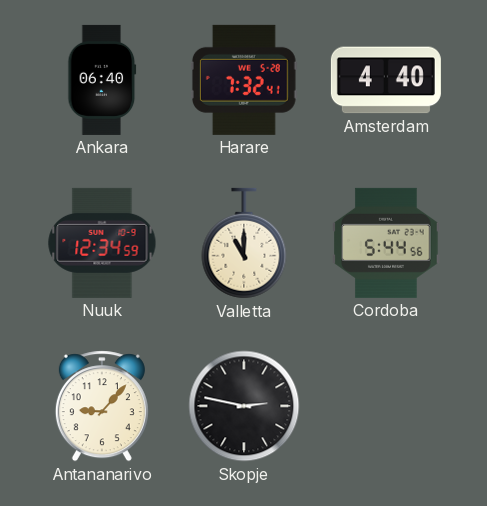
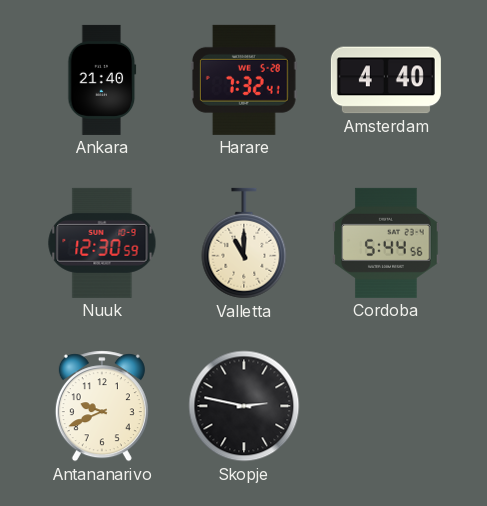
Ankara: 06:40 -> 21:40
Nuuk: 12:34 -> 12:30
Antananarivo: 9:07 -> 9:41
